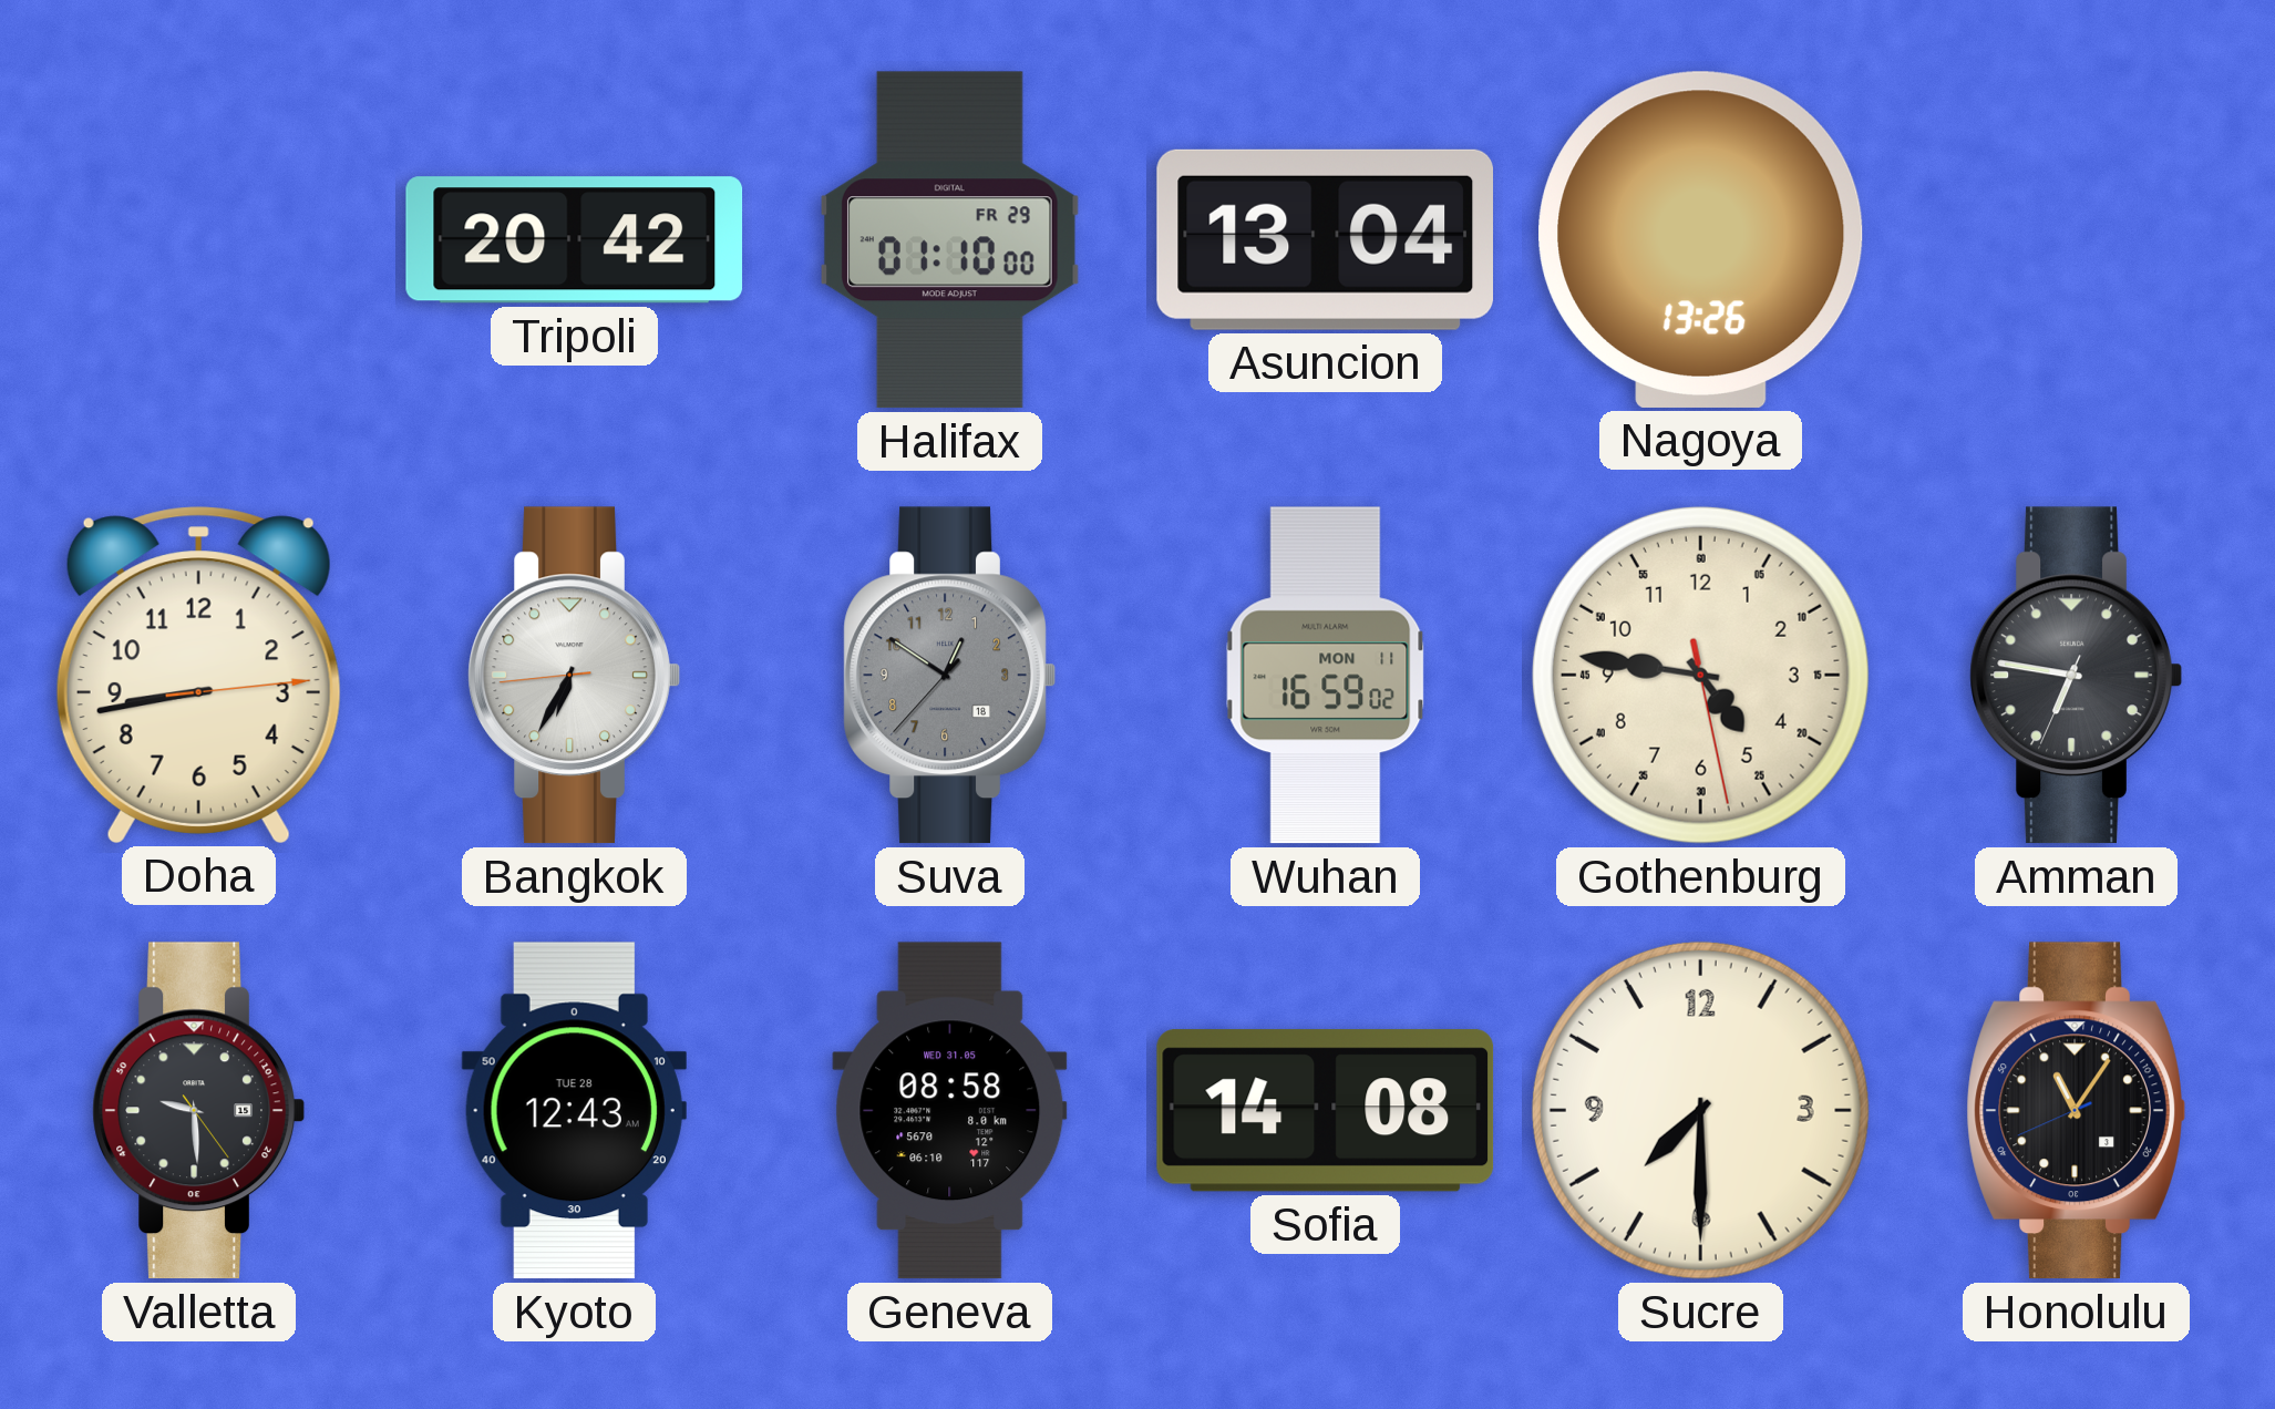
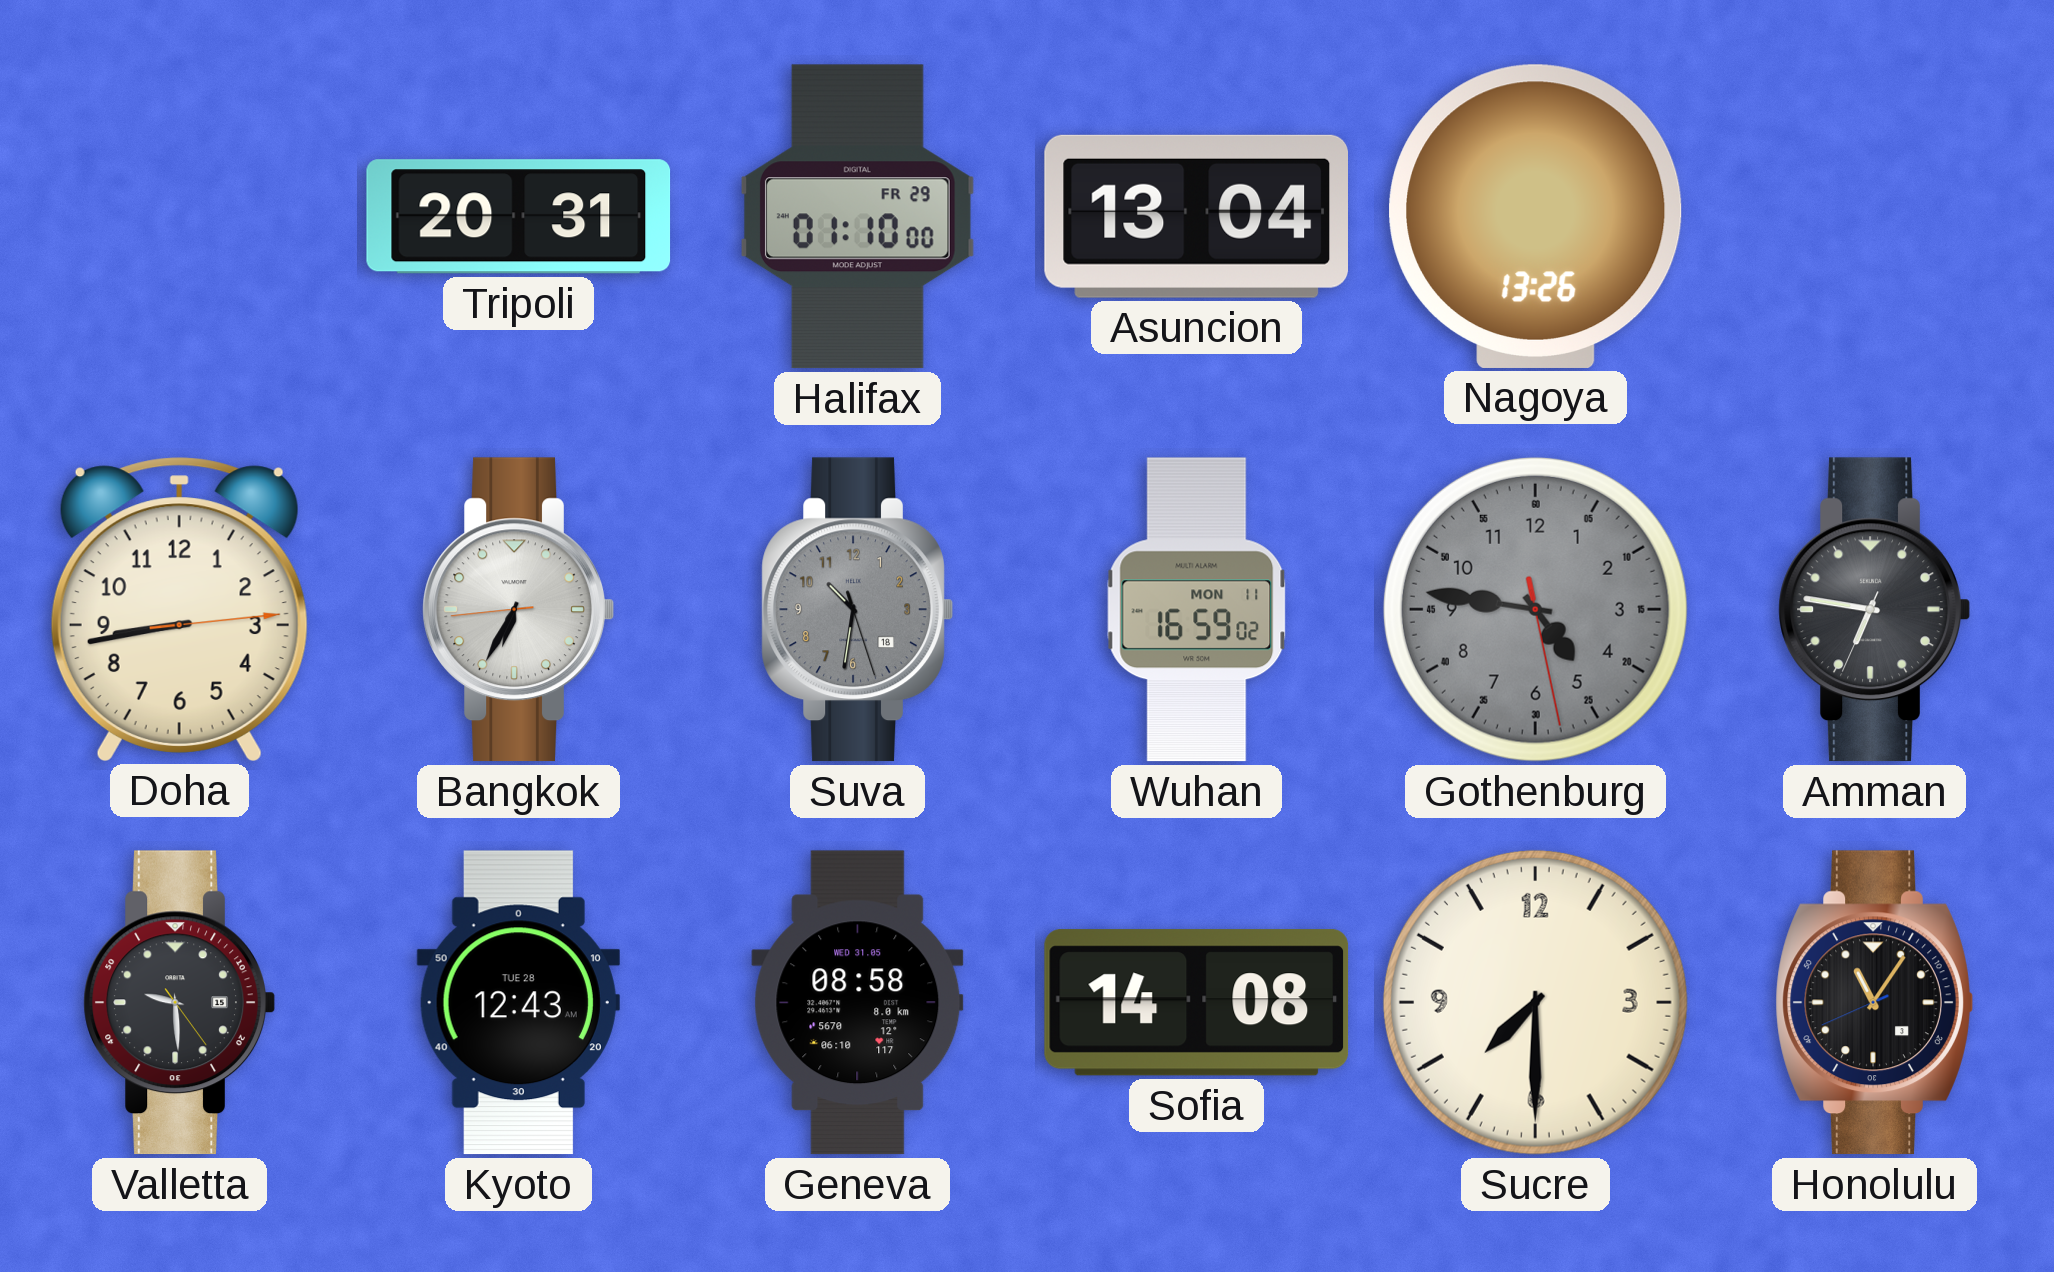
Tripoli: 20:42 -> 20:31
Suva: 12:50 -> 10:31
Gothenburg dial: cream -> grey
